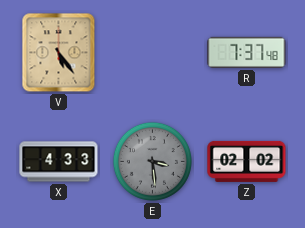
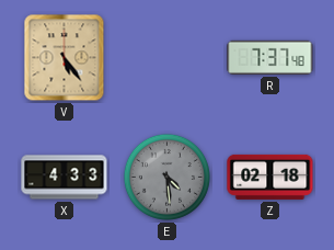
E: 3:29 -> 4:29
Z: 02:02 -> 02:18
